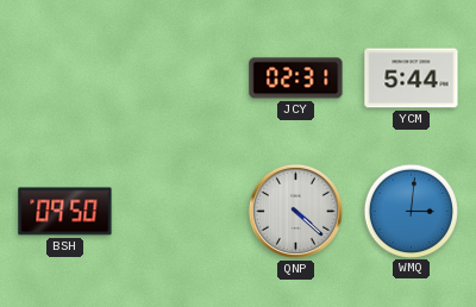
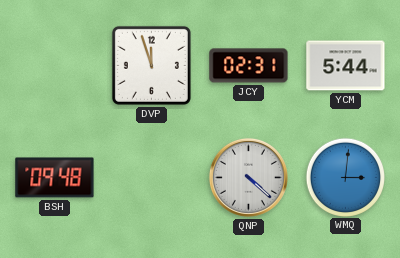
DVP: none -> 11:57
BSH: 09:50 -> 09:48
